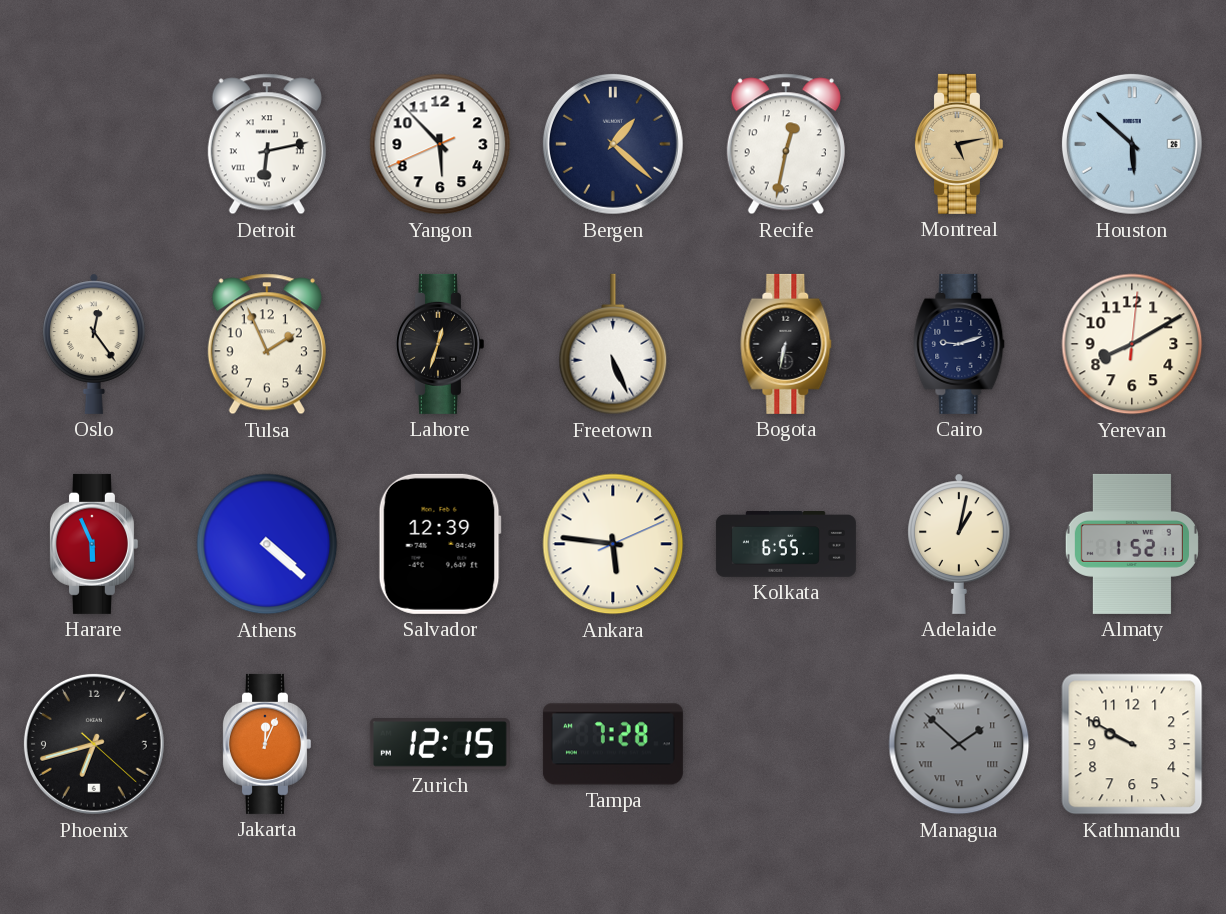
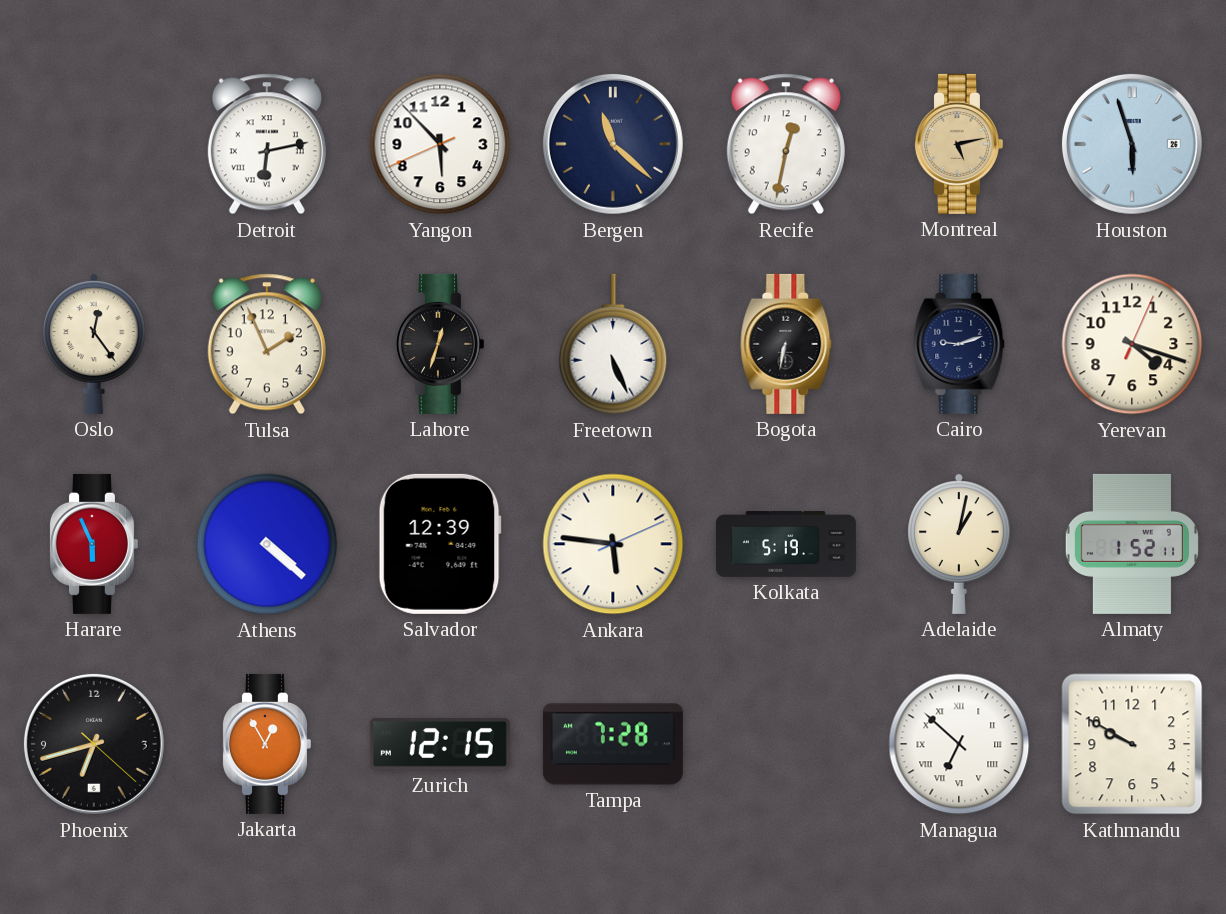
Bergen: 1:22 -> 11:22
Houston: 5:52 -> 5:57
Yerevan: 8:10 -> 4:18
Kolkata: 6:55 -> 5:19
Jakarta: 12:04 -> 12:55
Managua: 1:52 -> 6:52
Managua dial: grey -> white
